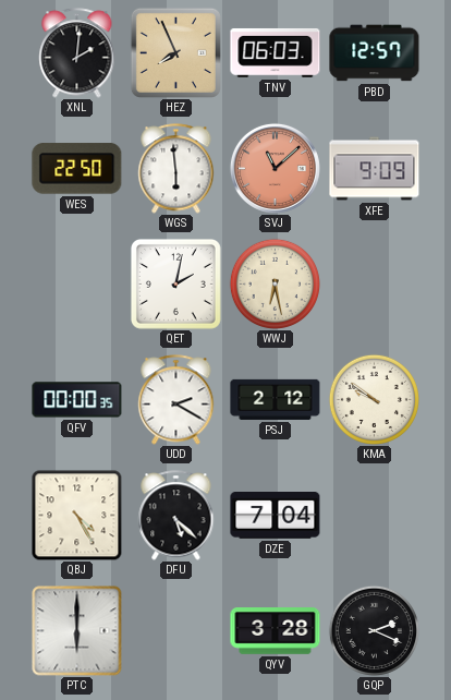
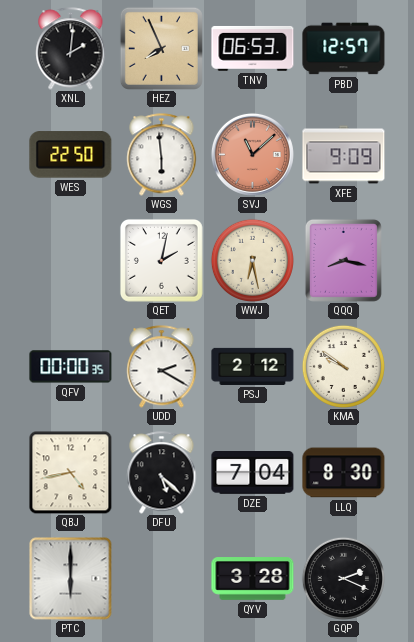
TNV: 06:03 -> 06:53
QQQ: none -> 8:17
QBJ: 4:25 -> 4:43
LLQ: none -> 8:30
